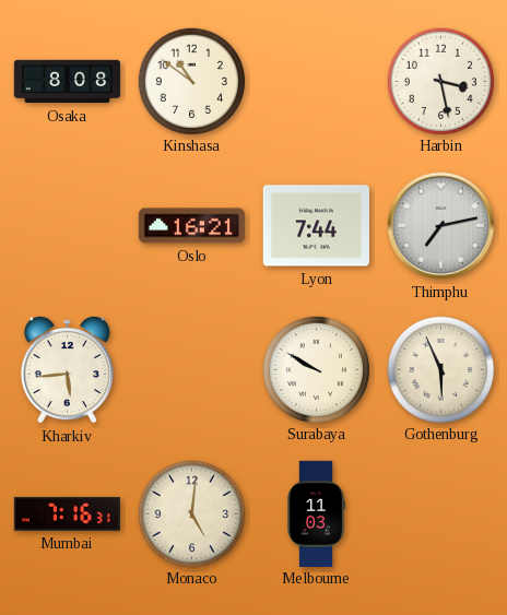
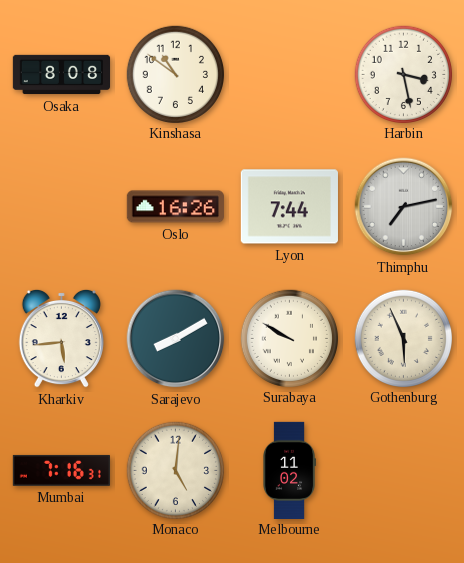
Oslo: 16:21 -> 16:26
Sarajevo: none -> 8:10
Melbourne: 11:03 -> 11:02
